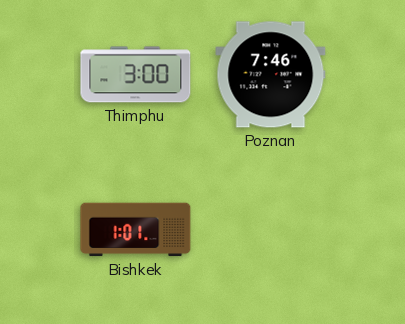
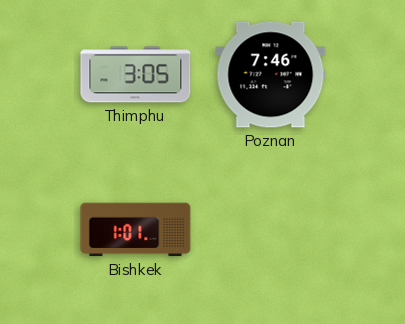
Thimphu: 3:00 -> 3:05
